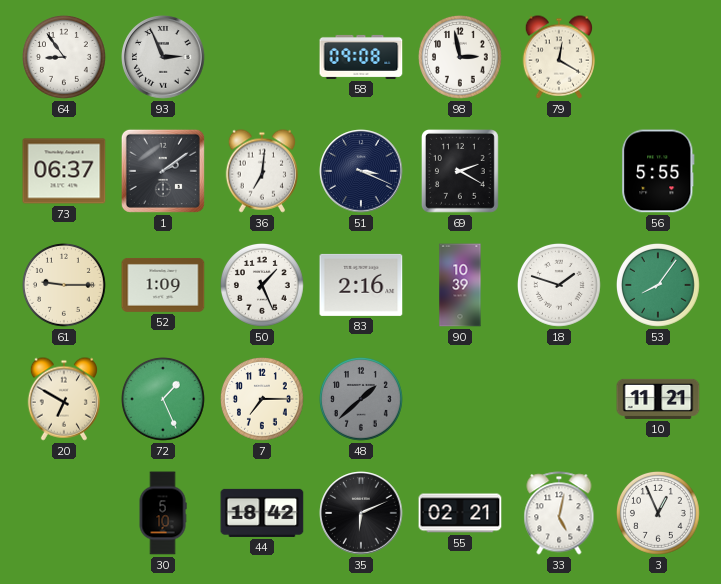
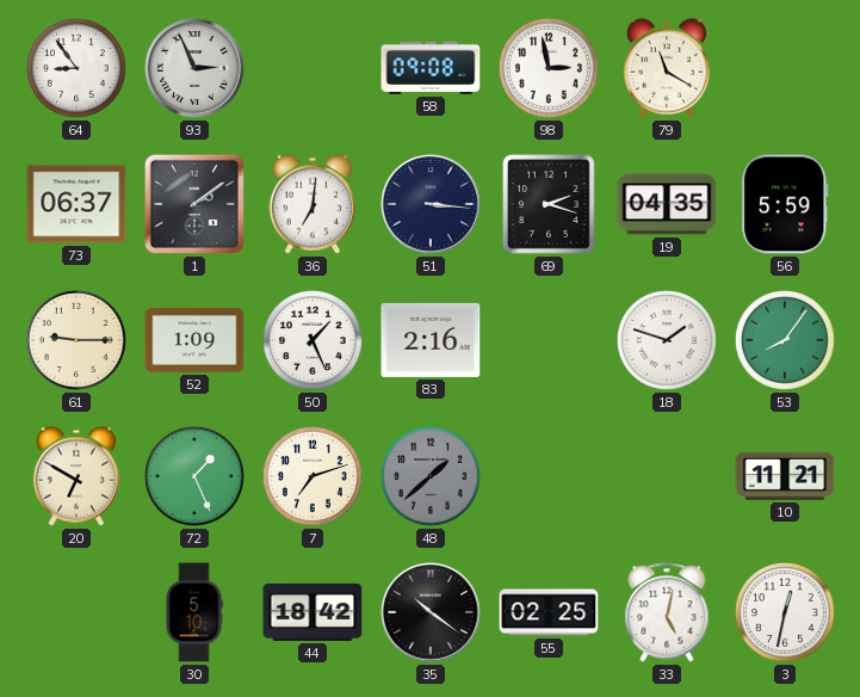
79: 12:20 -> 11:20
51: 3:19 -> 3:16
69: 2:20 -> 2:18
19: none -> 04:35
56: 5:55 -> 5:59
90: 10:39 -> none
7: 7:15 -> 7:12
35: 6:11 -> 10:21
55: 02:21 -> 02:25
3: 12:56 -> 12:32
